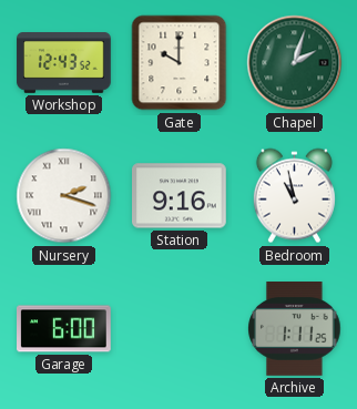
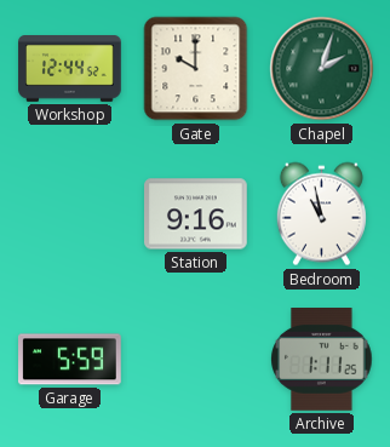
Workshop: 12:43 -> 12:44
Nursery: 2:18 -> none
Garage: 6:00 -> 5:59
